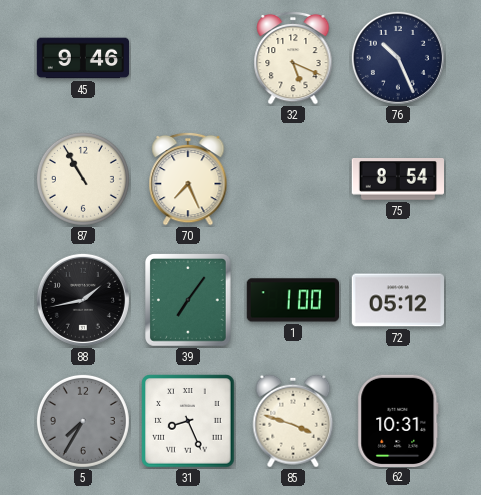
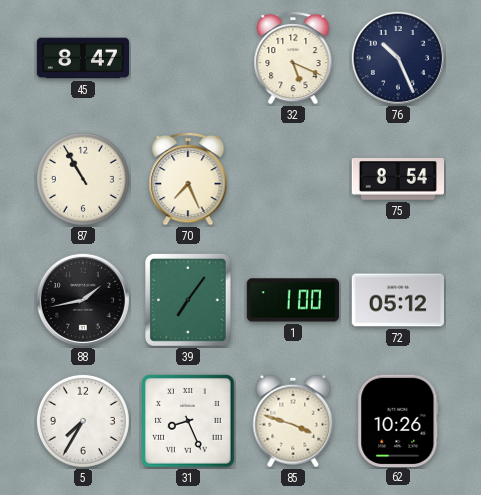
45: 9:46 -> 8:47
5 dial: grey -> white
62: 10:31 -> 10:26
